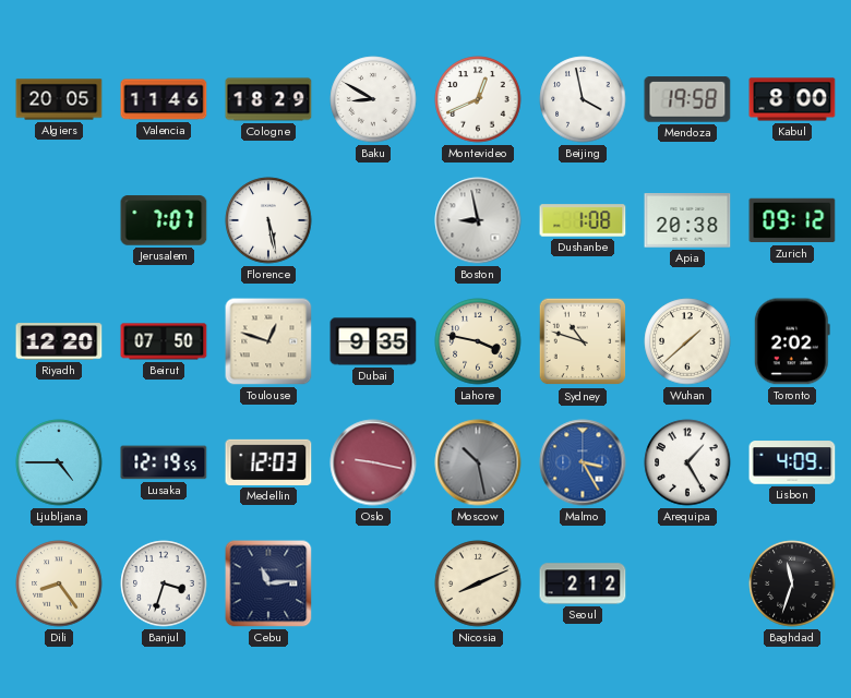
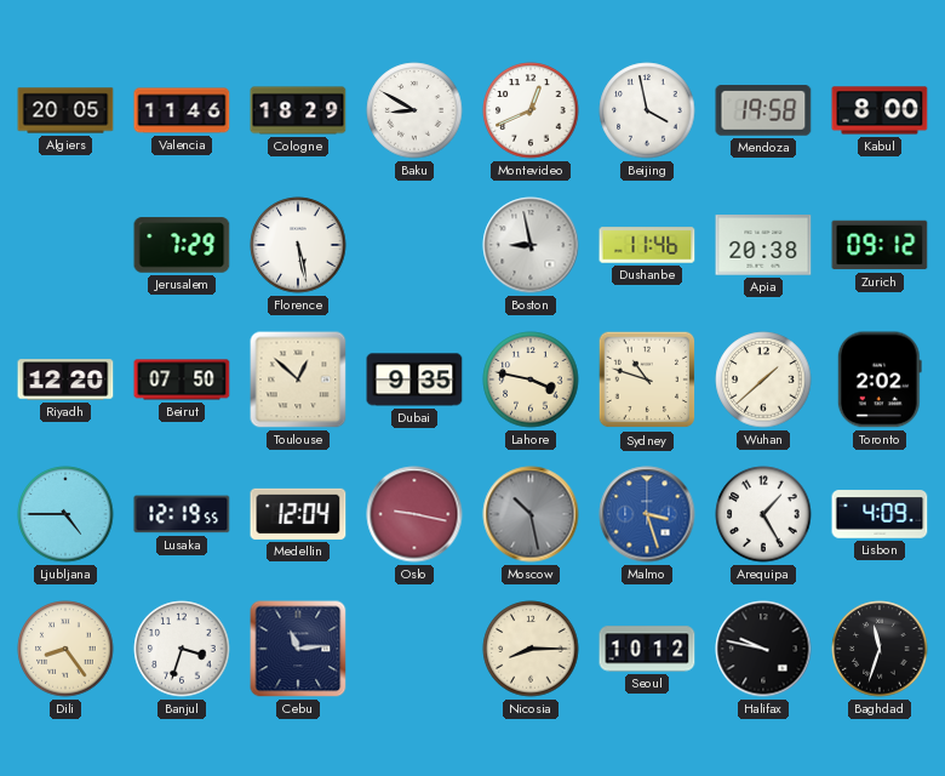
Jerusalem: 7:07 -> 7:29
Dushanbe: 1:08 -> 11:46
Toulouse: 12:48 -> 12:52
Medellin: 12:03 -> 12:04
Malmo: 3:25 -> 3:27
Nicosia: 8:11 -> 8:15
Seoul: 2:12 -> 10:12
Halifax: none -> 9:47
